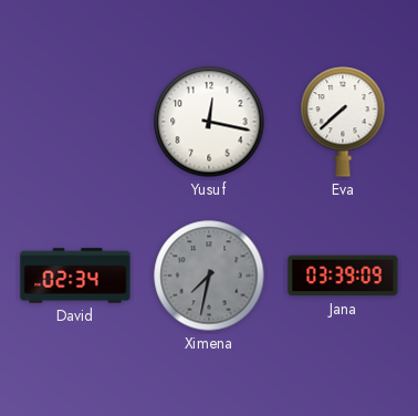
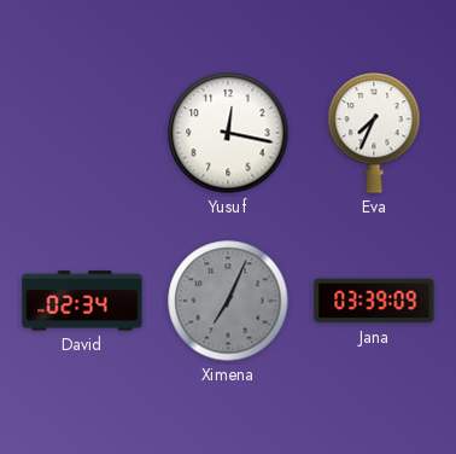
Eva: 7:38 -> 7:34
Ximena: 7:32 -> 7:04
